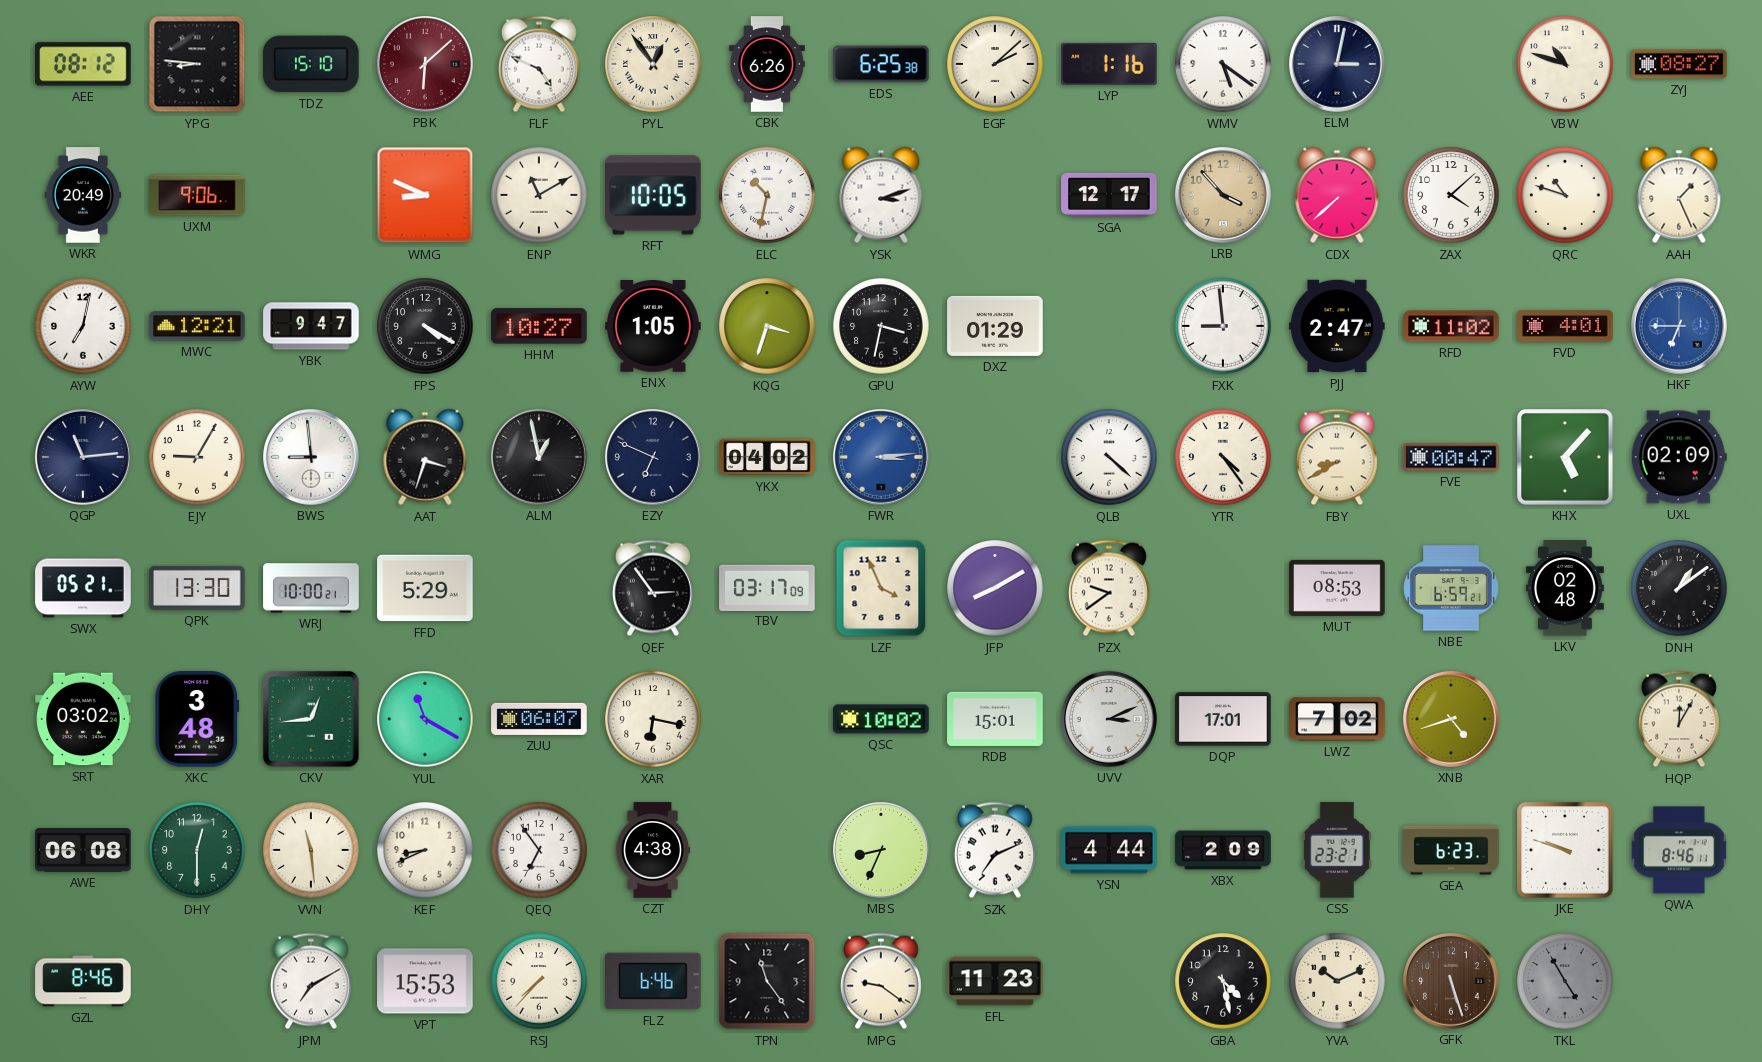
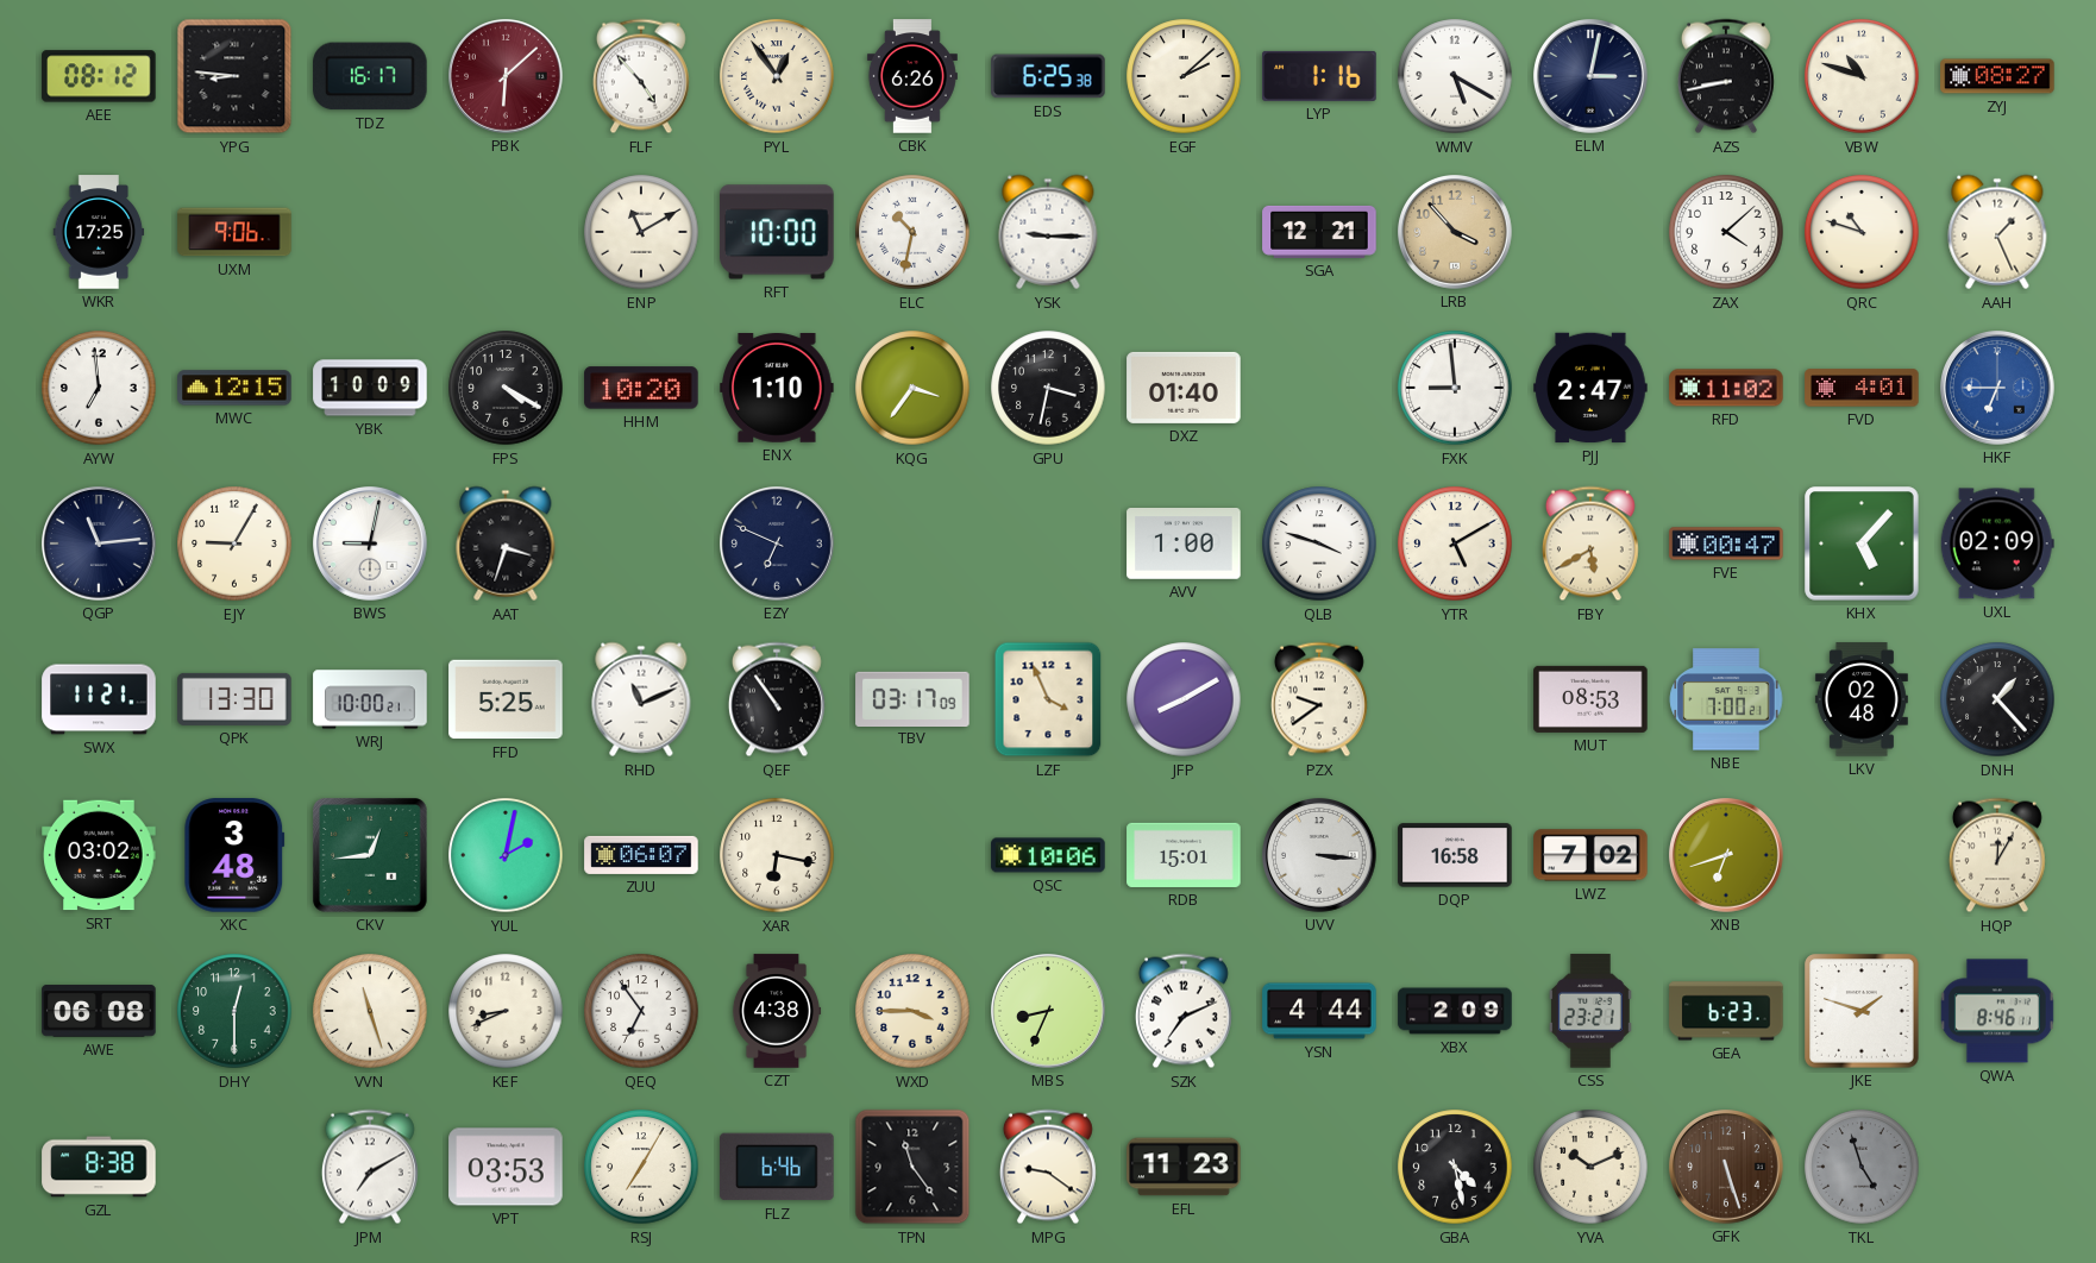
TDZ: 15:10 -> 16:17
FLF: 4:49 -> 4:53
WMV: 5:21 -> 5:20
AZS: none -> 8:43
WKR: 20:49 -> 17:25
WMG: 8:49 -> none
RFT: 10:05 -> 10:00
YSK: 3:12 -> 9:15
SGA: 12:17 -> 12:21
CDX: 7:38 -> none
AYW: 7:02 -> 6:59
MWC: 12:21 -> 12:15
YBK: 9:47 -> 10:09
HHM: 10:27 -> 10:20
ENX: 1:05 -> 1:10
KQG: 3:33 -> 3:36
DXZ: 01:29 -> 01:40
BWS: 8:59 -> 9:02
ALM: 12:58 -> none
YKX: 04:02 -> none
FWR: 3:14 -> none
AVV: none -> 1:00
QLB: 4:22 -> 3:48
YTR: 4:24 -> 5:10
FBY: 8:40 -> 5:40
SWX: 05:21 -> 11:21
FFD: 5:29 -> 5:25
RHD: none -> 11:11
QEF: 2:54 -> 10:54
NBE: 6:59 -> 7:00
DNH: 1:09 -> 1:23
YUL: 11:20 -> 2:02
QSC: 10:02 -> 10:06
UVV: 3:11 -> 3:16
DQP: 17:01 -> 16:58
XNB: 4:42 -> 6:42
VVN: 11:29 -> 11:27
WXD: none -> 3:45
JKE: 9:48 -> 1:48
GZL: 8:46 -> 8:38
VPT: 15:53 -> 03:53
RSJ: 7:37 -> 7:05
TKL: 4:55 -> 4:57
